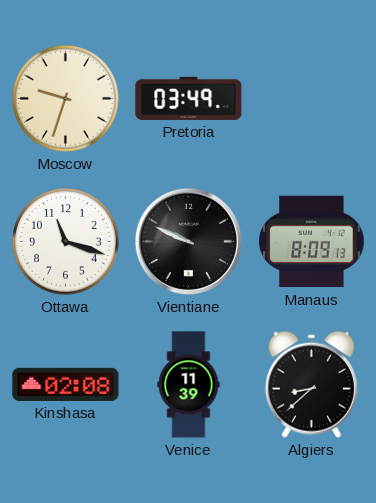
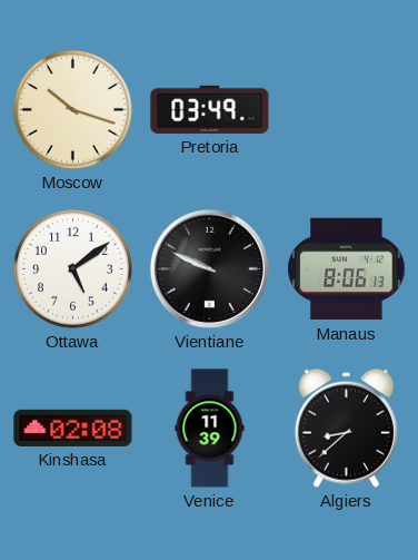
Moscow: 9:33 -> 10:18
Ottawa: 11:18 -> 5:09
Manaus: 8:09 -> 8:06
